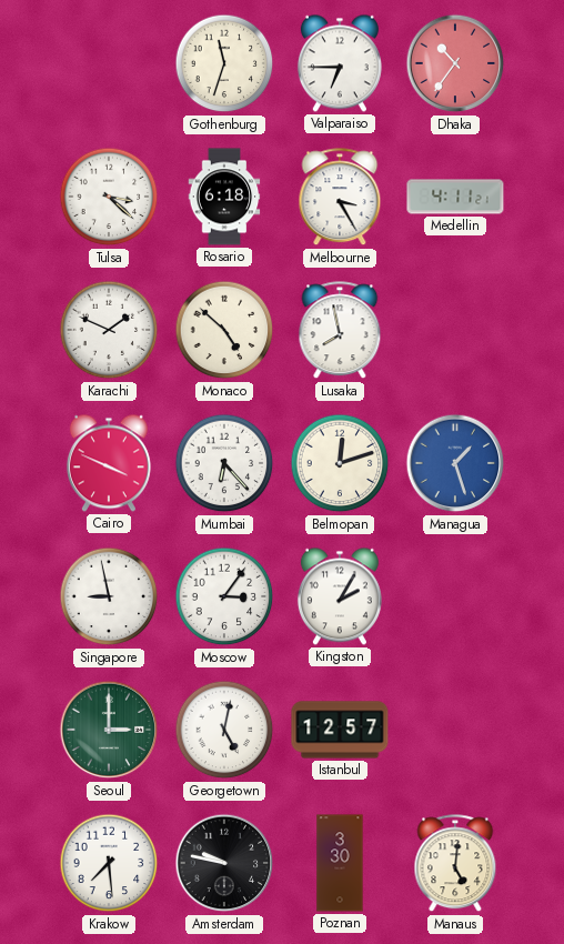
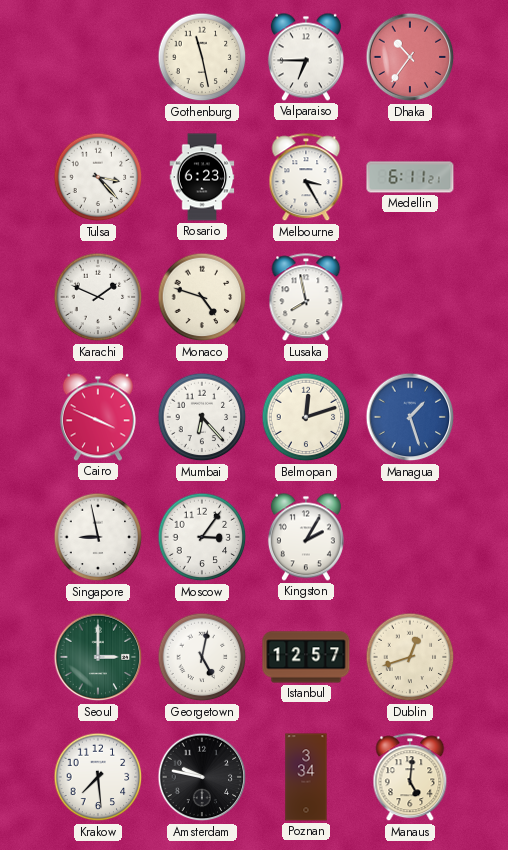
Gothenburg: 11:33 -> 11:28
Tulsa: 3:22 -> 3:23
Rosario: 6:18 -> 6:23
Medellin: 4:11 -> 6:11
Monaco: 4:52 -> 4:48
Dublin: none -> 12:42
Poznan: 3:30 -> 3:34
